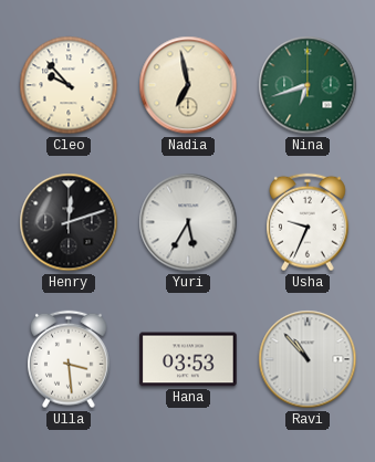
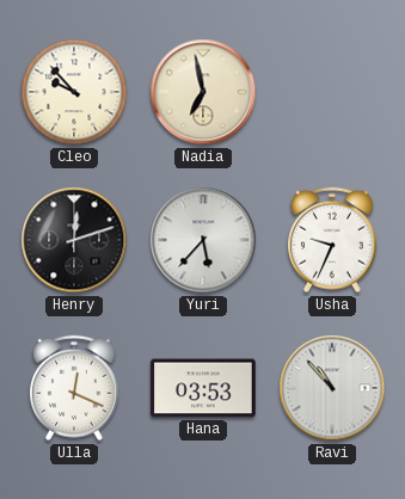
Nina: 6:42 -> none
Yuri: 5:35 -> 5:37
Ulla: 3:29 -> 12:19
